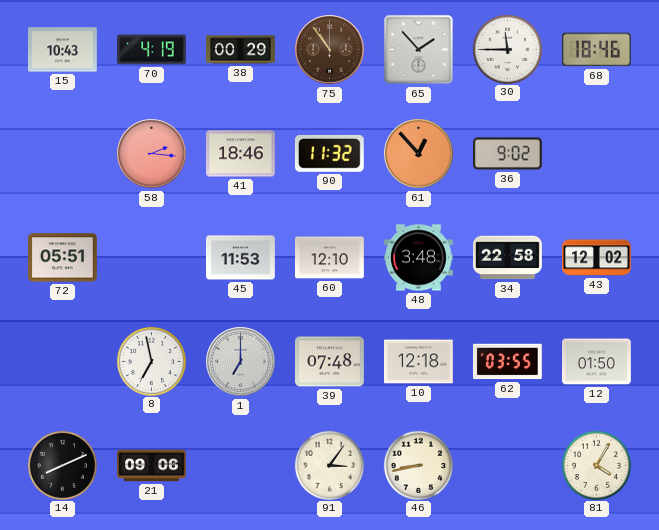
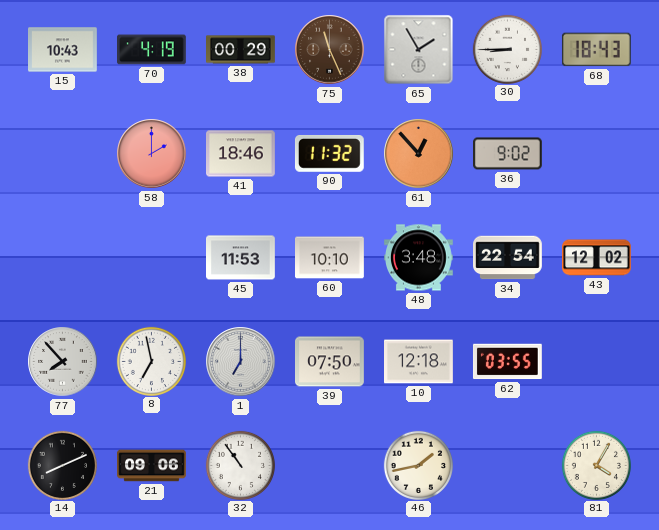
75: 10:54 -> 11:26
65: 1:53 -> 1:55
30: 11:45 -> 8:45
68: 18:46 -> 18:43
58: 2:16 -> 2:00
72: 05:51 -> none
60: 12:10 -> 10:10
34: 22:58 -> 22:54
77: none -> 7:53
39: 07:48 -> 07:50
12: 01:50 -> none
32: none -> 10:54
91: 3:06 -> none
46: 8:43 -> 1:43
